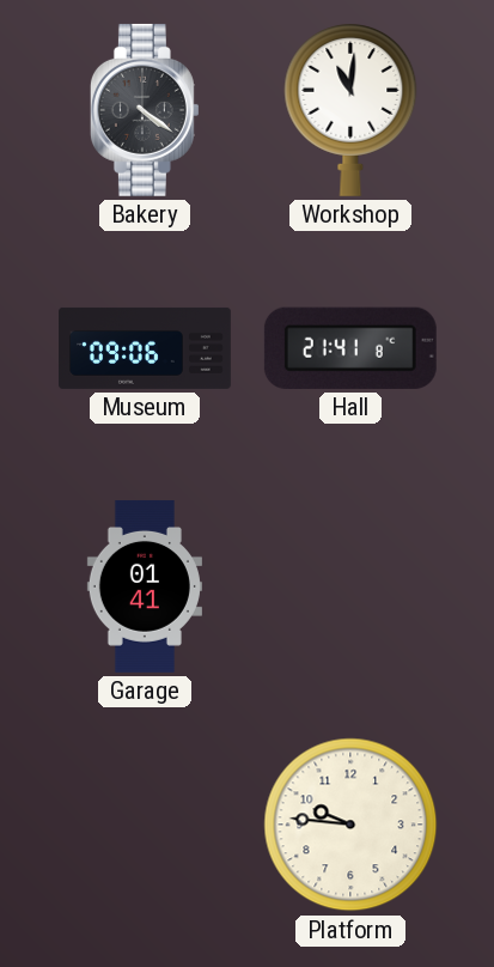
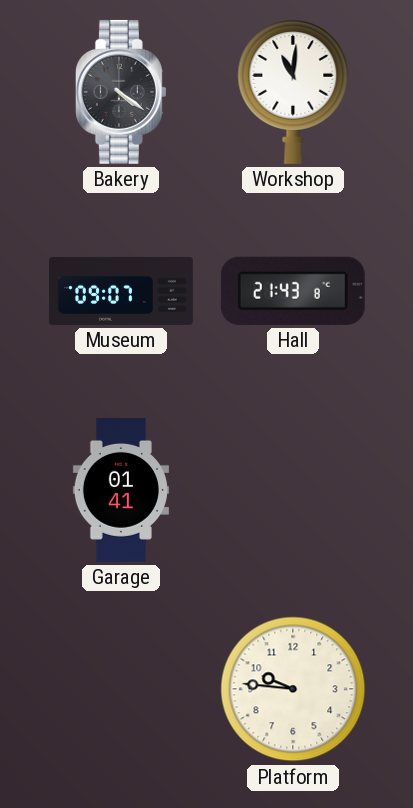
Museum: 09:06 -> 09:07
Hall: 21:41 -> 21:43
